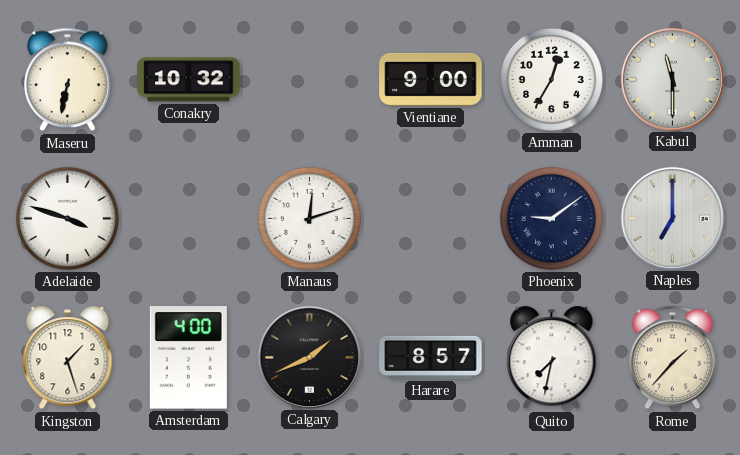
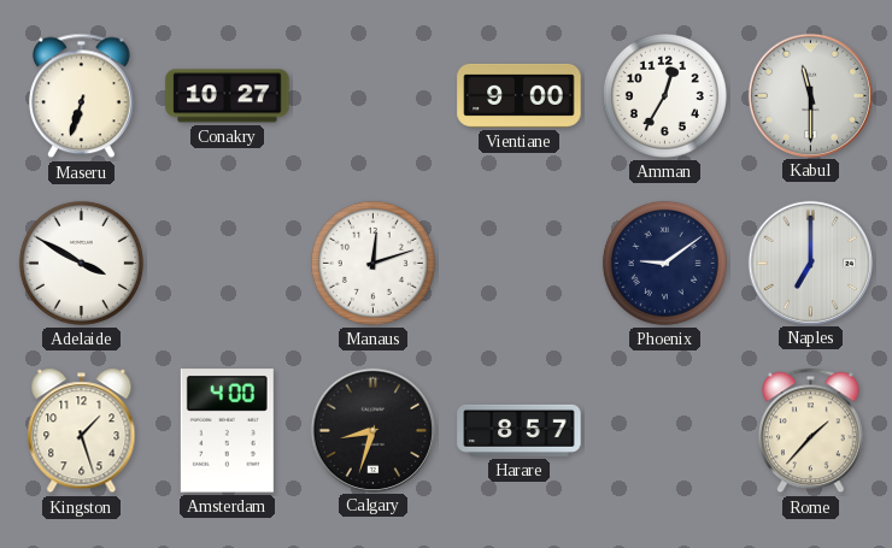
Maseru: 6:32 -> 6:33
Conakry: 10:32 -> 10:27
Adelaide: 3:48 -> 3:50
Calgary: 1:41 -> 8:33
Quito: 7:32 -> none
